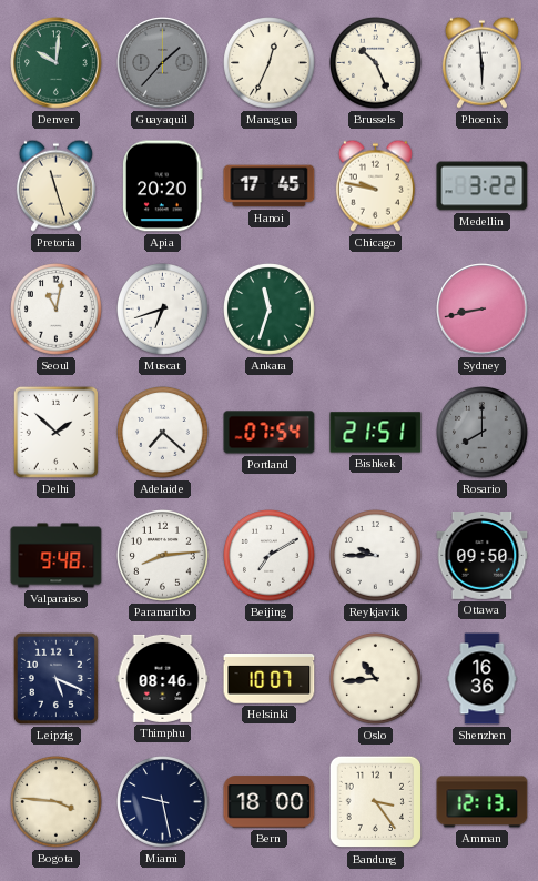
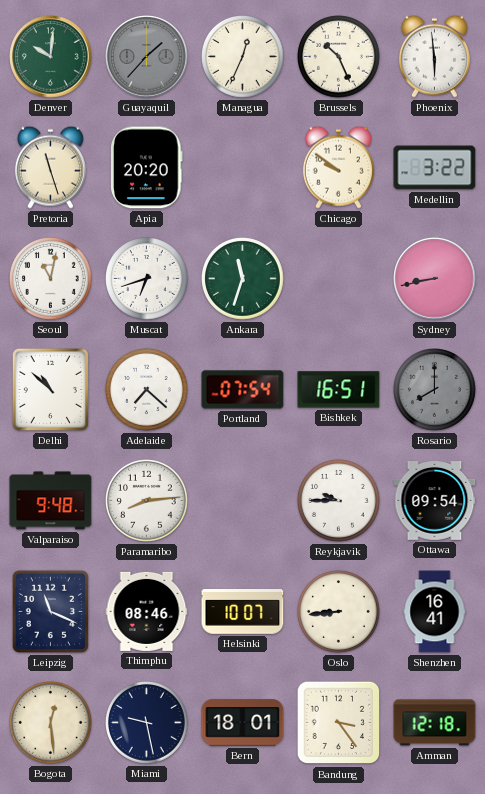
Hanoi: 17:45 -> none
Chicago: 9:47 -> 9:51
Delhi: 1:52 -> 10:52
Bishkek: 21:51 -> 16:51
Beijing: 7:10 -> none
Ottawa: 09:50 -> 09:54
Leipzig: 5:19 -> 11:19
Oslo: 10:44 -> 8:44
Shenzhen: 16:36 -> 16:41
Bogota: 3:46 -> 12:29
Bern: 18:00 -> 18:01
Amman: 12:13 -> 12:18
